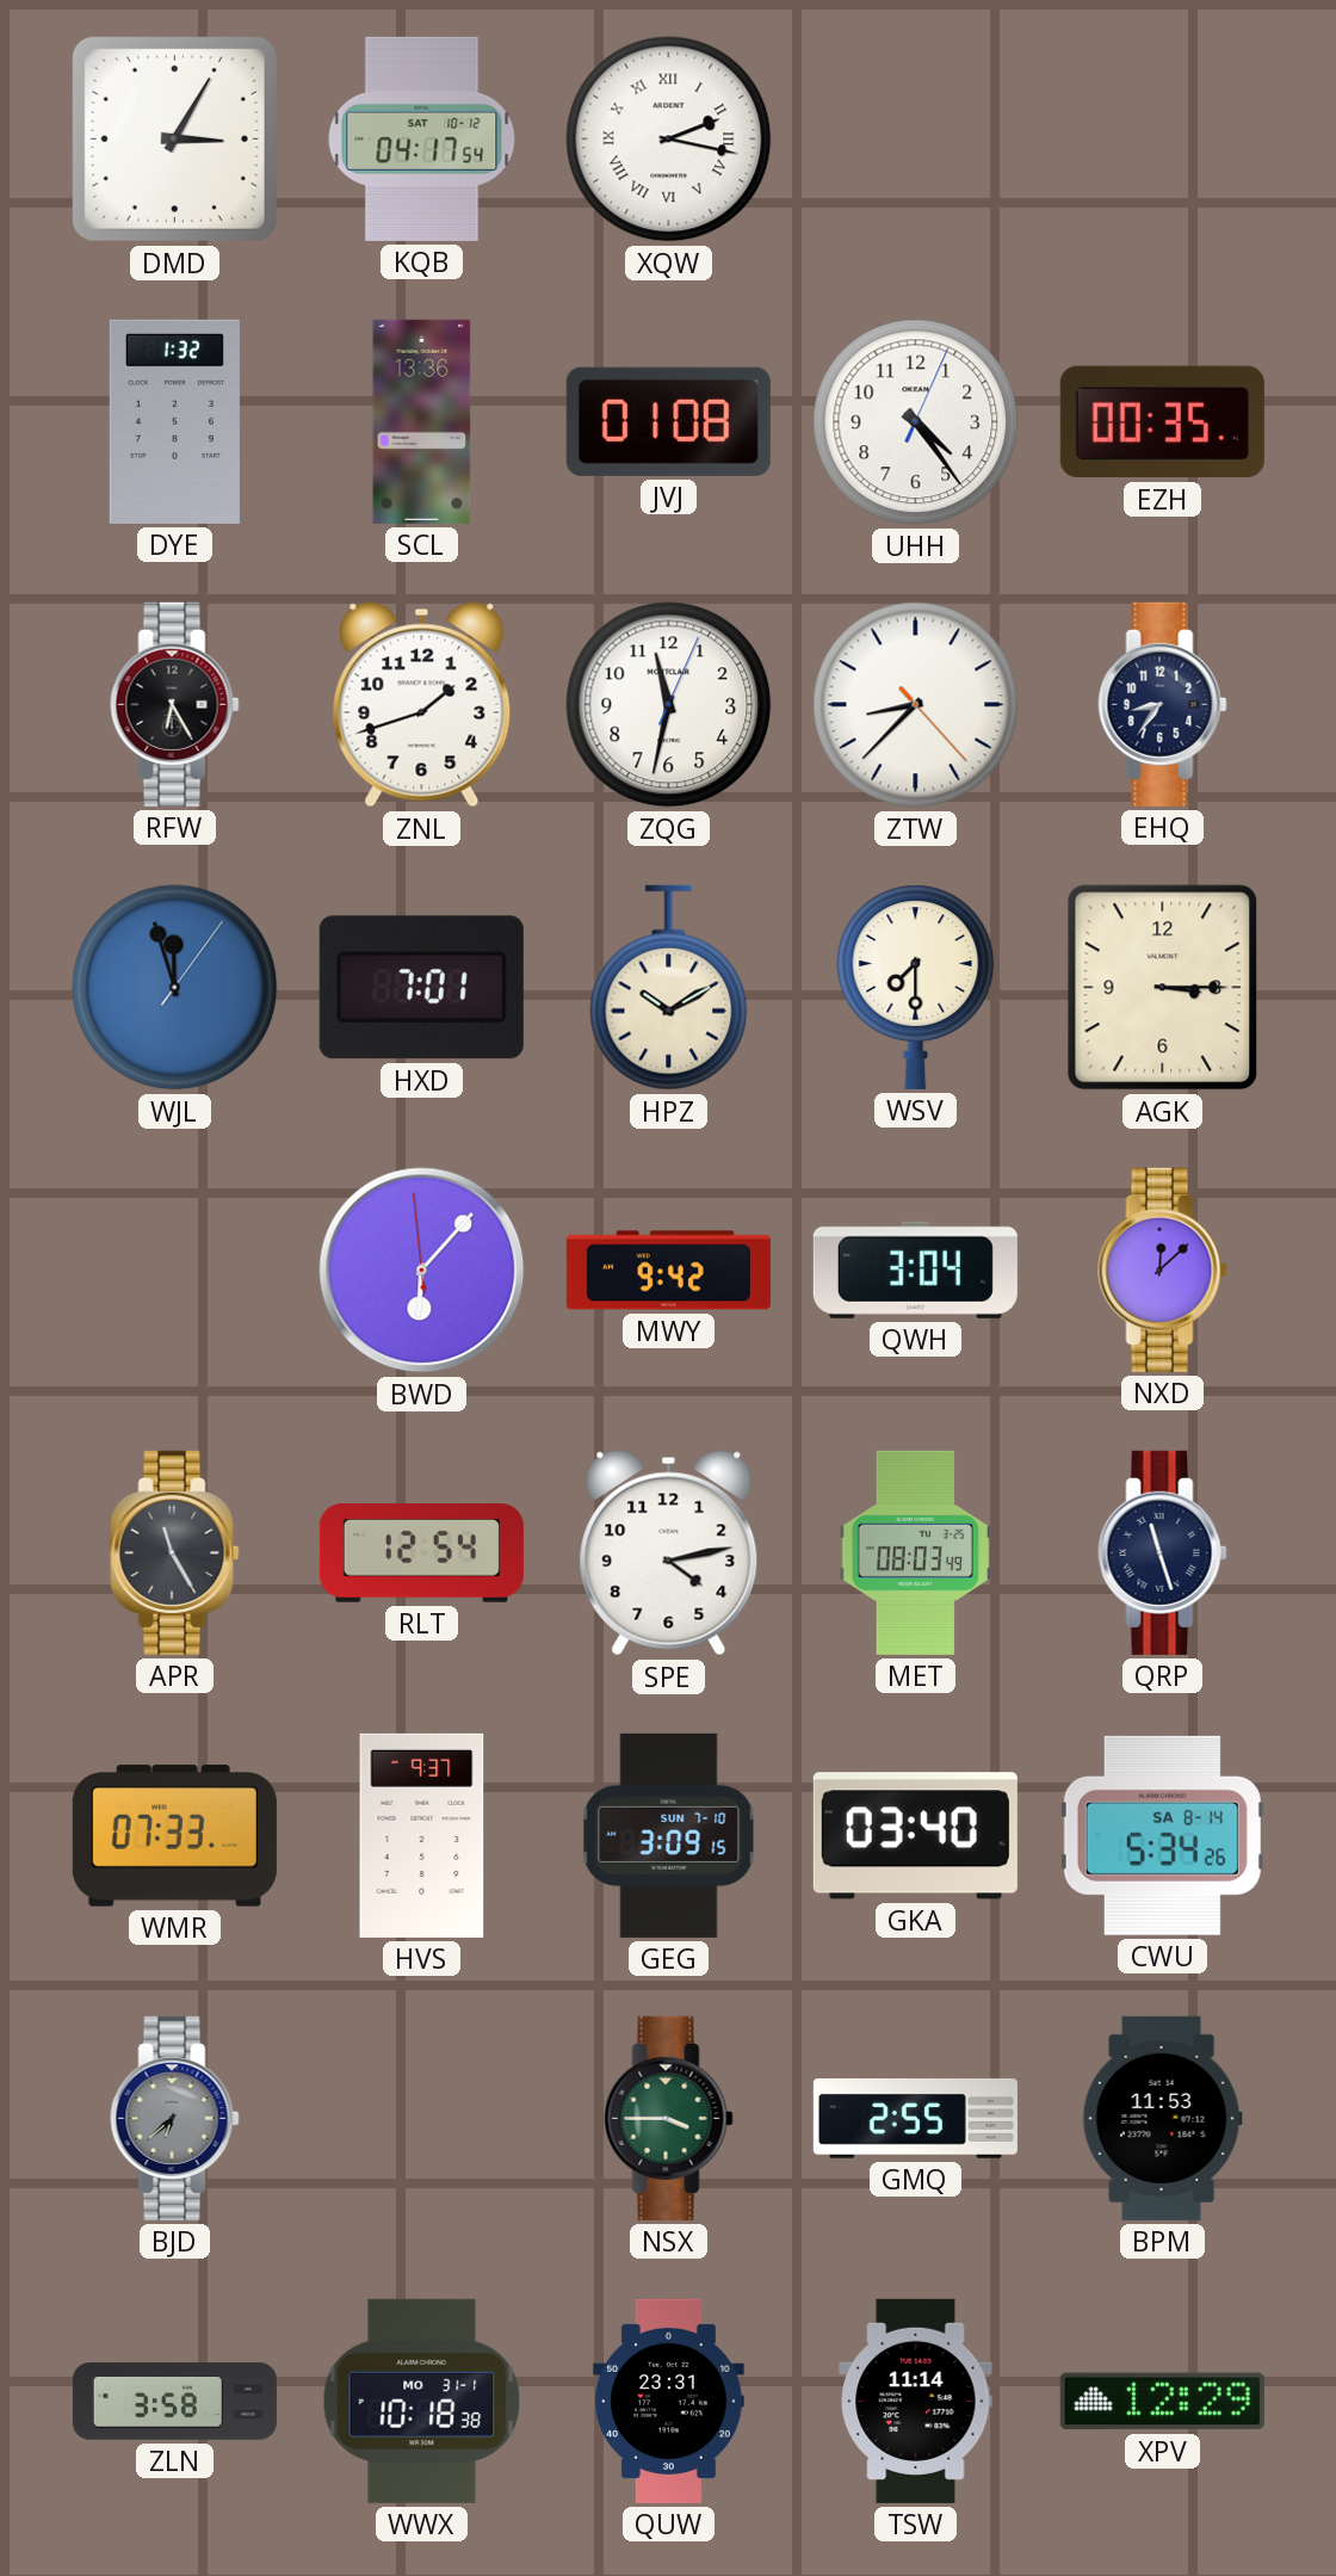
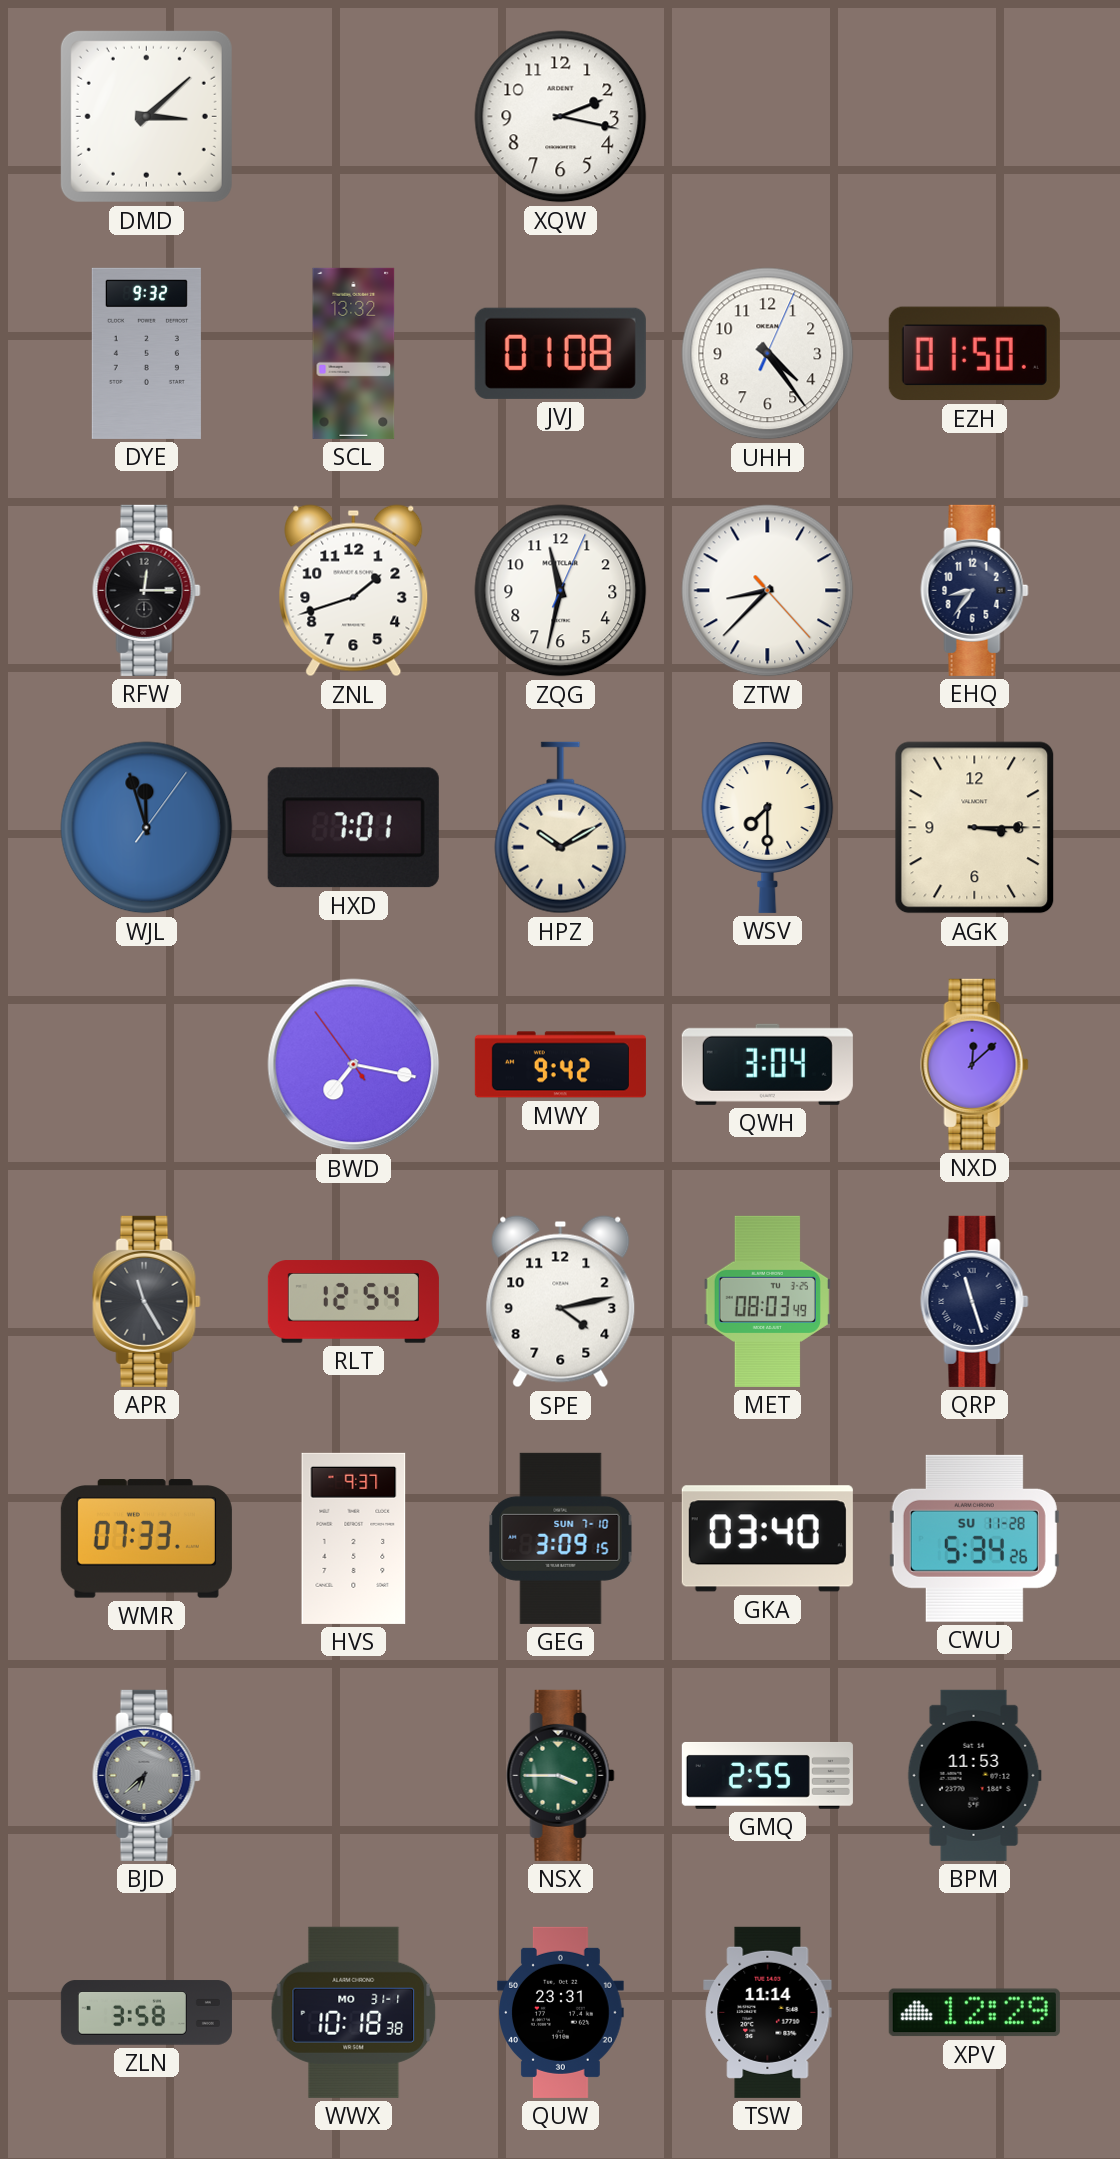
DMD: 3:05 -> 3:08
KQB: 04:17 -> none
XQW numerals: Roman -> Arabic
DYE: 1:32 -> 9:32
SCL: 13:36 -> 13:32
EZH: 00:35 -> 01:50
RFW: 6:25 -> 12:15
BWD: 6:06 -> 7:16
CWU date: SA 8-14 -> SU 11-28
